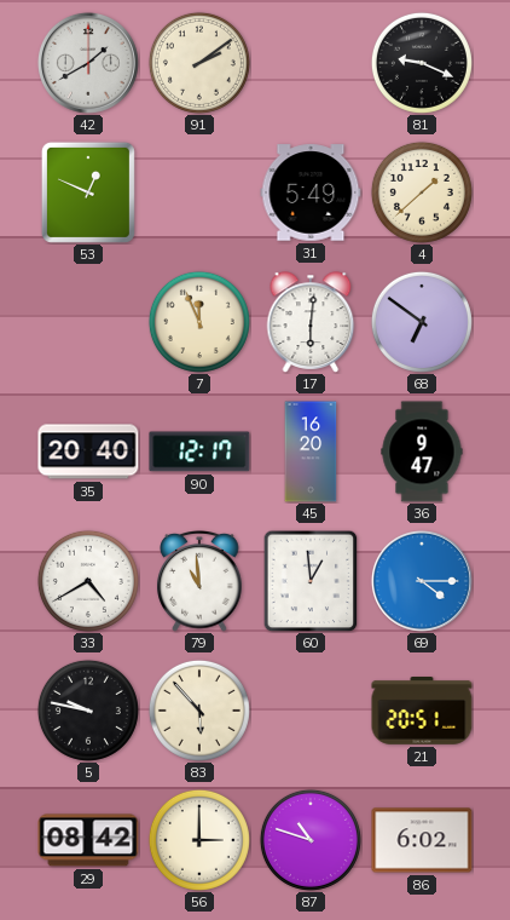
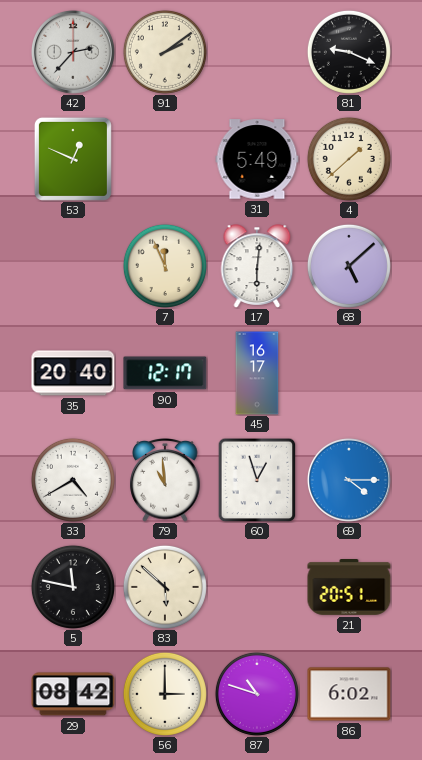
42: 1:40 -> 2:37
68: 6:51 -> 5:08
45: 16:20 -> 16:17
36: 9:47 -> none
60: 12:59 -> 12:57
5: 9:47 -> 11:47
83: 5:53 -> 5:52
